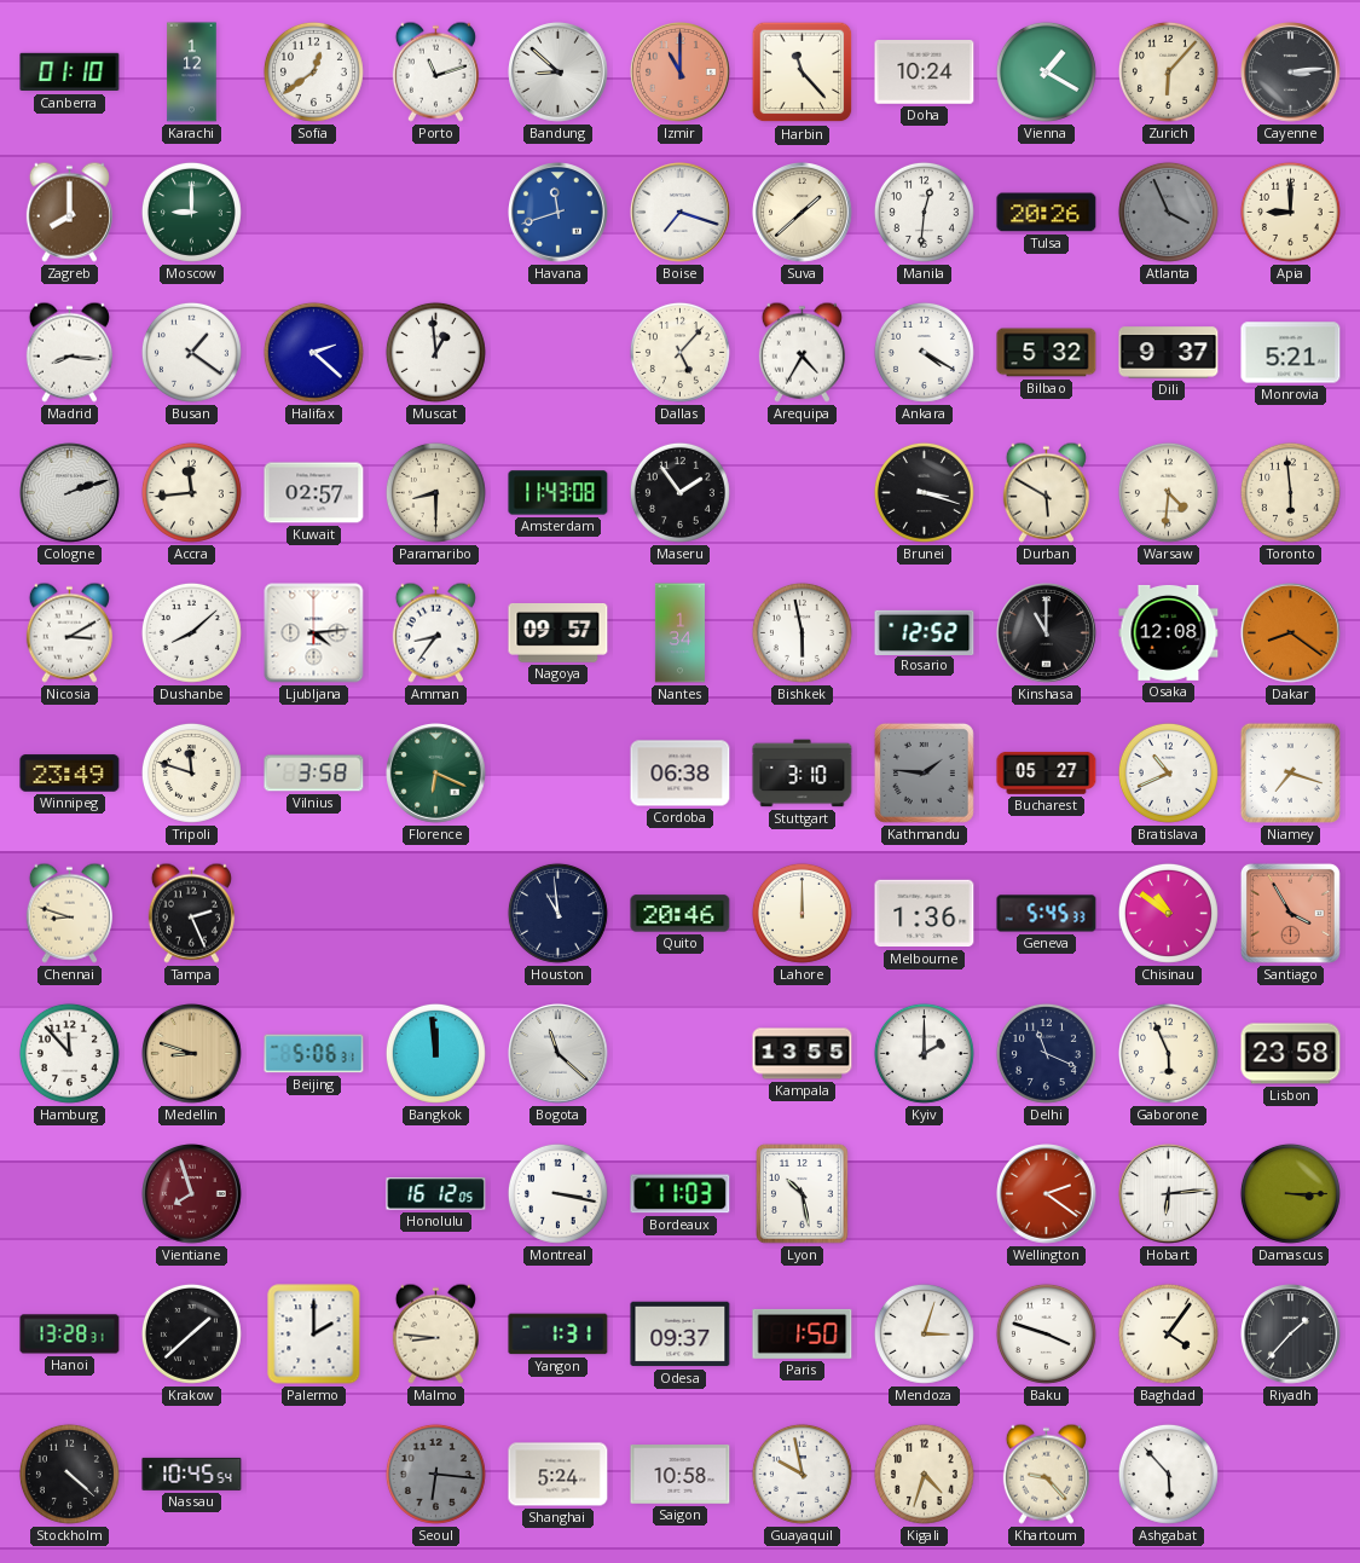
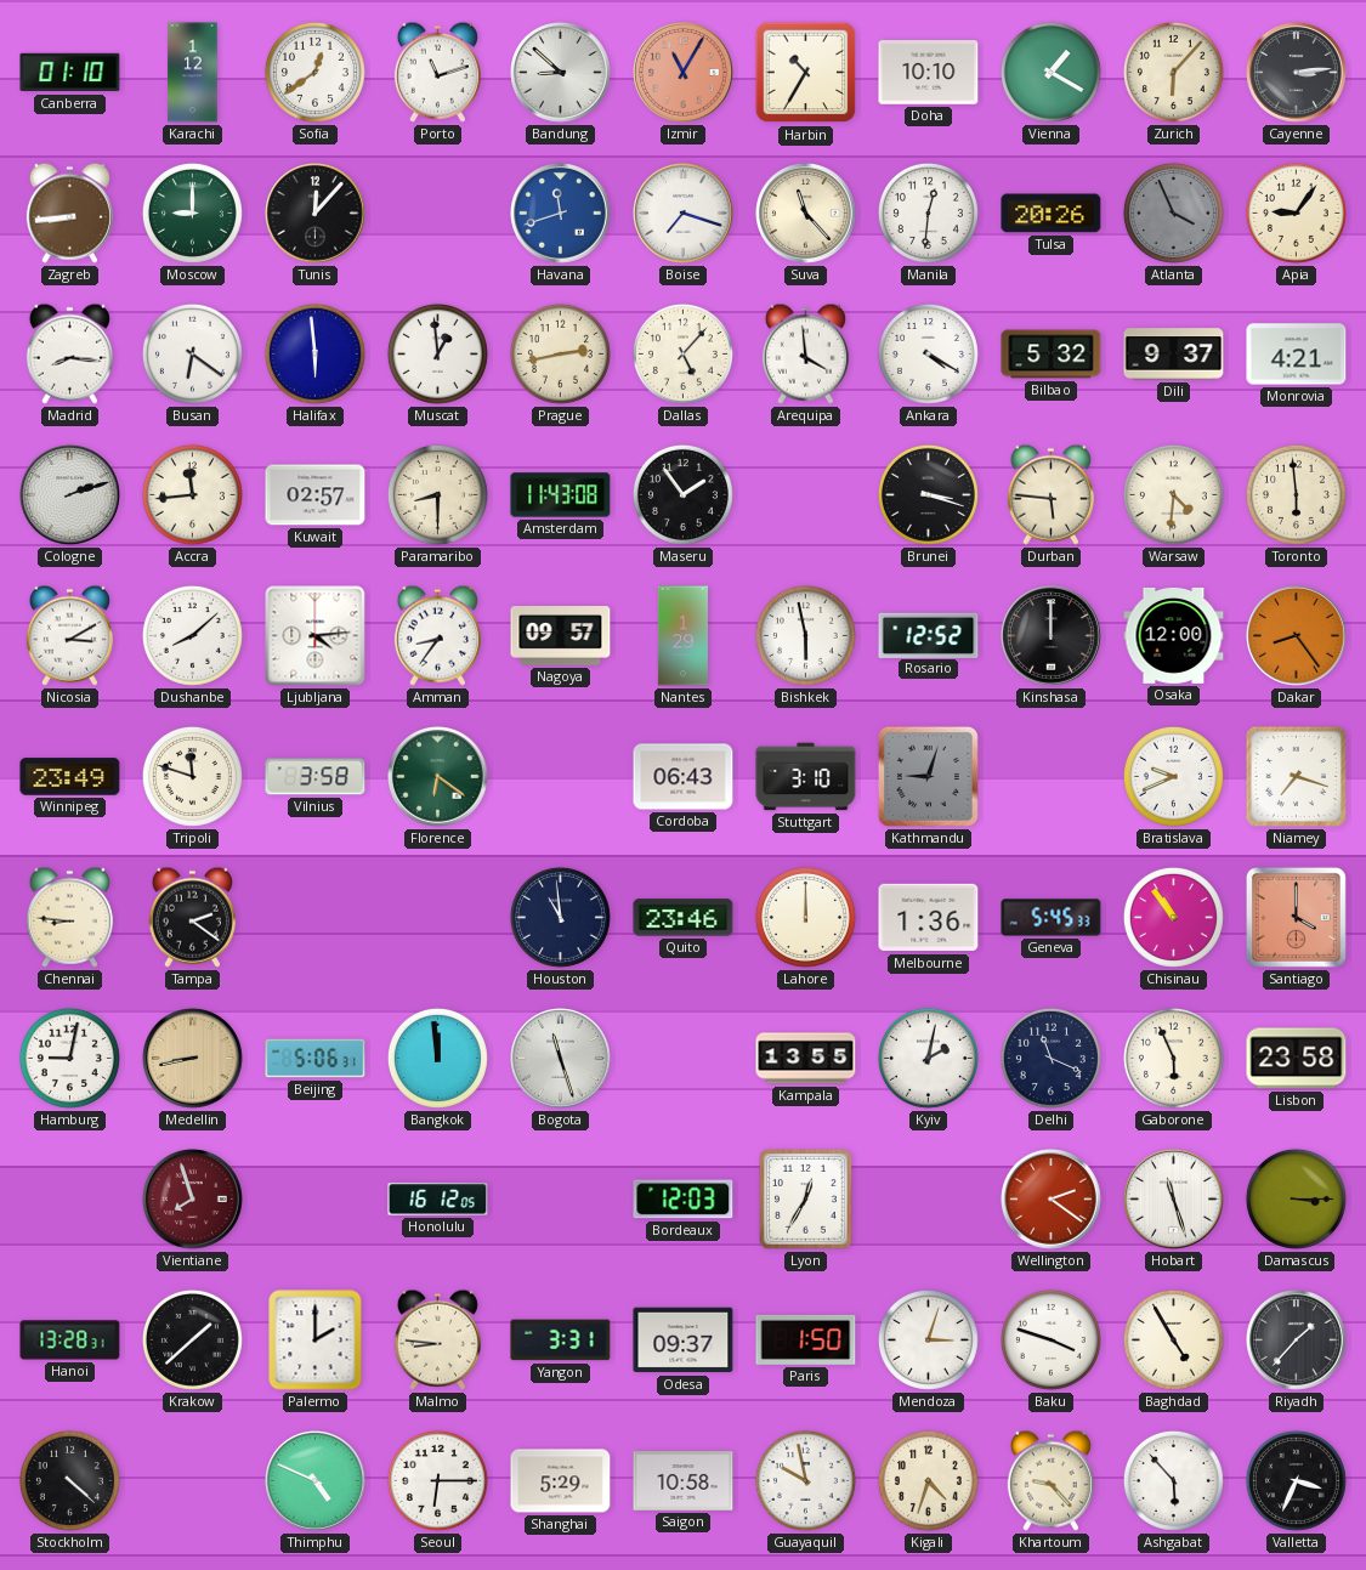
Izmir: 11:00 -> 11:05
Harbin: 11:23 -> 10:35
Doha: 10:24 -> 10:10
Zagreb: 8:00 -> 8:44
Tunis: none -> 12:07
Suva: 1:38 -> 11:23
Apia: 9:00 -> 9:06
Busan: 1:21 -> 6:21
Halifax: 2:22 -> 5:59
Prague: none -> 2:43
Arequipa: 4:35 -> 3:59
Monrovia: 5:21 -> 4:21
Durban: 5:50 -> 5:46
Nantes: 1:34 -> 1:29
Kinshasa: 11:00 -> 12:00
Osaka: 12:08 -> 12:00
Dakar: 8:21 -> 8:24
Florence: 6:19 -> 6:21
Cordoba: 06:38 -> 06:43
Kathmandu: 1:46 -> 9:03
Bucharest: 05:27 -> none
Bratislava: 10:41 -> 9:41
Chennai: 8:48 -> 8:46
Tampa: 2:26 -> 2:21
Quito: 20:46 -> 23:46
Chisinau: 10:51 -> 10:54
Santiago: 3:55 -> 4:00
Hamburg: 11:53 -> 9:02
Medellin: 8:48 -> 8:43
Bogota: 11:22 -> 11:27
Kyiv: 2:00 -> 2:02
Montreal: 3:17 -> none
Bordeaux: 11:03 -> 12:03
Lyon: 10:28 -> 12:35
Hobart: 6:14 -> 11:27
Yangon: 1:31 -> 3:31
Baghdad: 4:06 -> 4:55
Nassau: 10:45 -> none
Thimphu: none -> 4:49
Seoul: 6:16 -> 6:15
Seoul dial: grey -> white
Shanghai: 5:24 -> 5:29
Valletta: none -> 3:34
